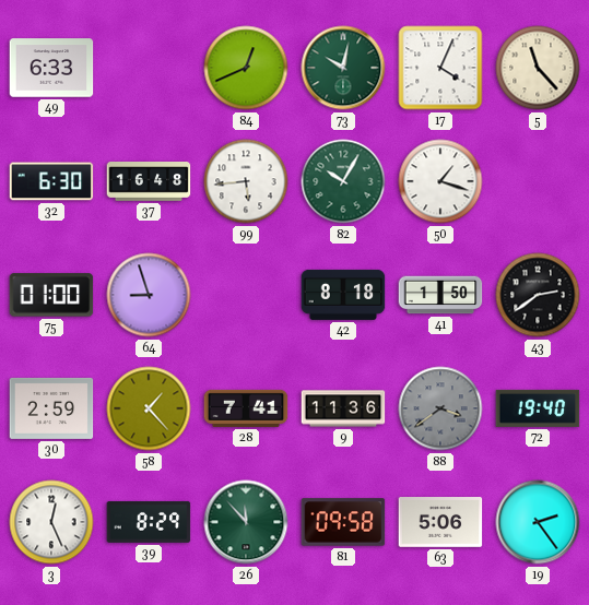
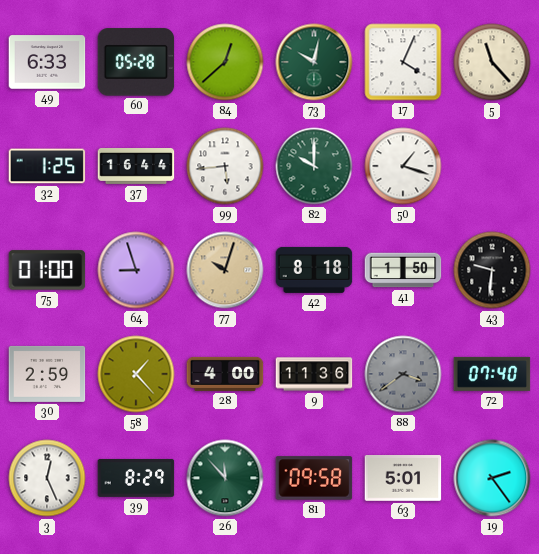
60: none -> 05:28
84: 12:41 -> 12:38
32: 6:30 -> 1:25
37: 16:48 -> 16:44
82: 10:05 -> 10:00
77: none -> 10:03
43: 2:39 -> 9:31
28: 7:41 -> 4:00
72: 19:40 -> 07:40
63: 5:06 -> 5:01
